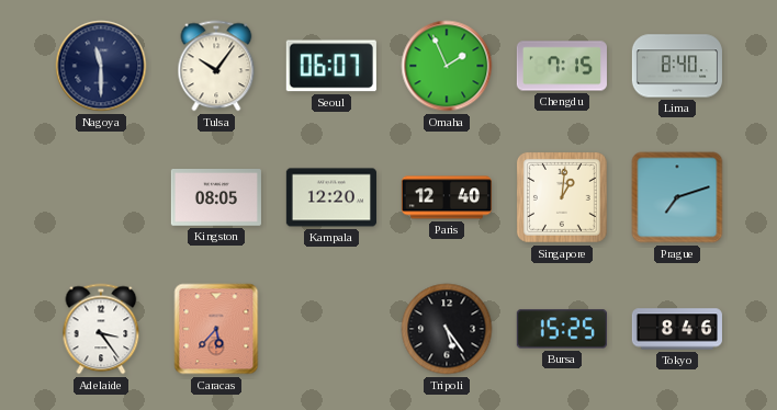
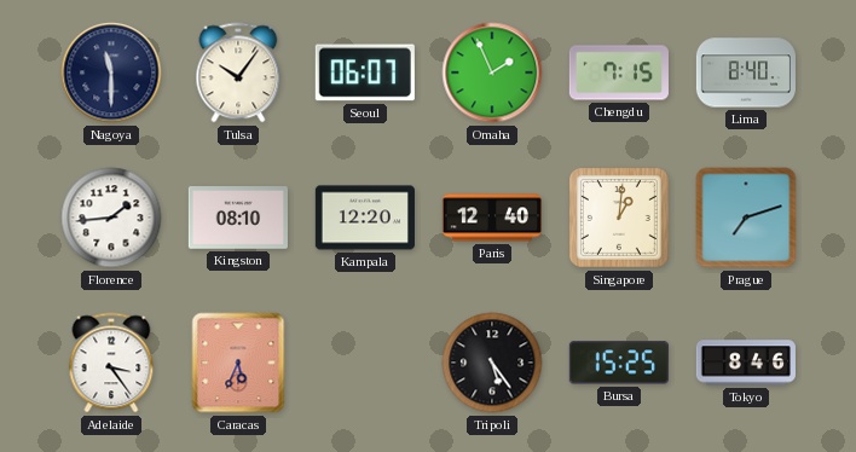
Florence: none -> 1:44
Kingston: 08:05 -> 08:10
Caracas: 5:37 -> 5:34
